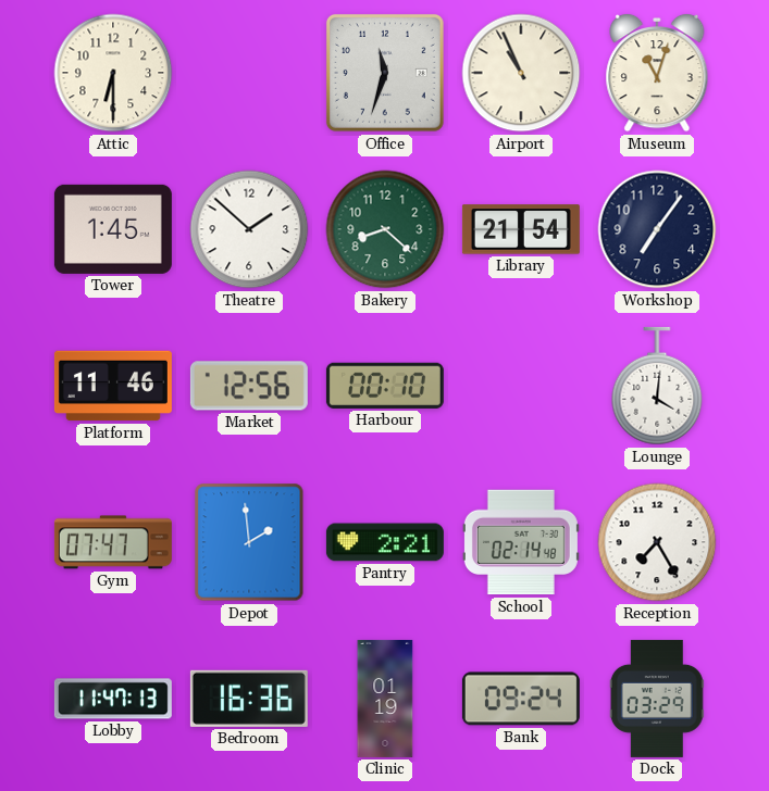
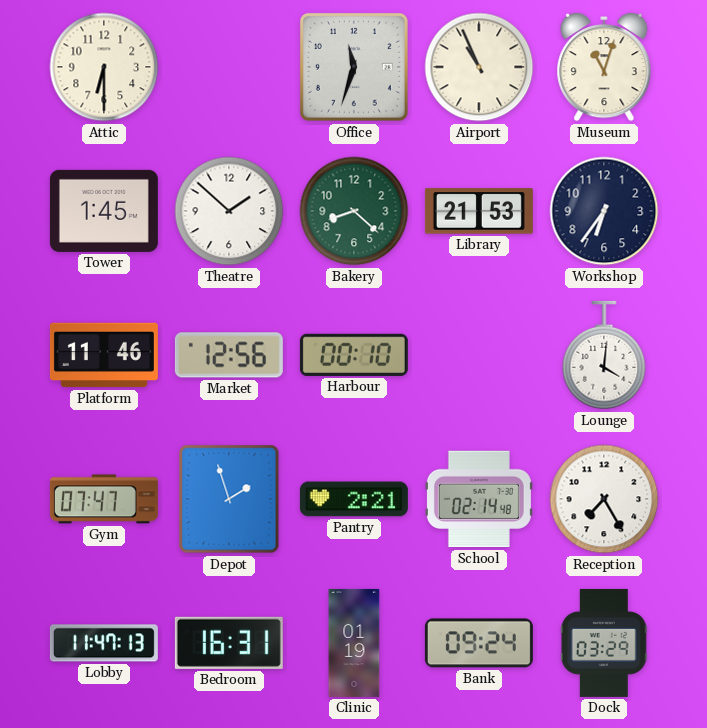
Library: 21:54 -> 21:53
Workshop: 7:06 -> 6:36
Depot: 1:59 -> 1:57
Bedroom: 16:36 -> 16:31
